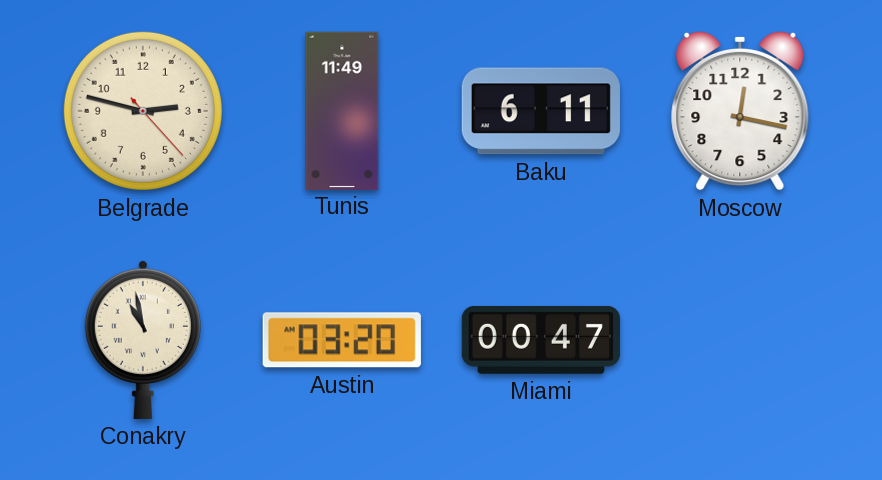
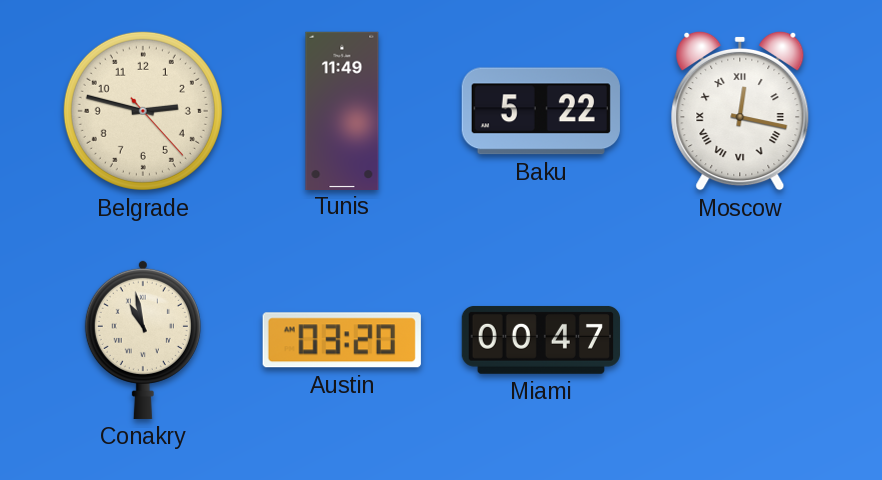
Baku: 6:11 -> 5:22
Moscow numerals: Arabic -> Roman
